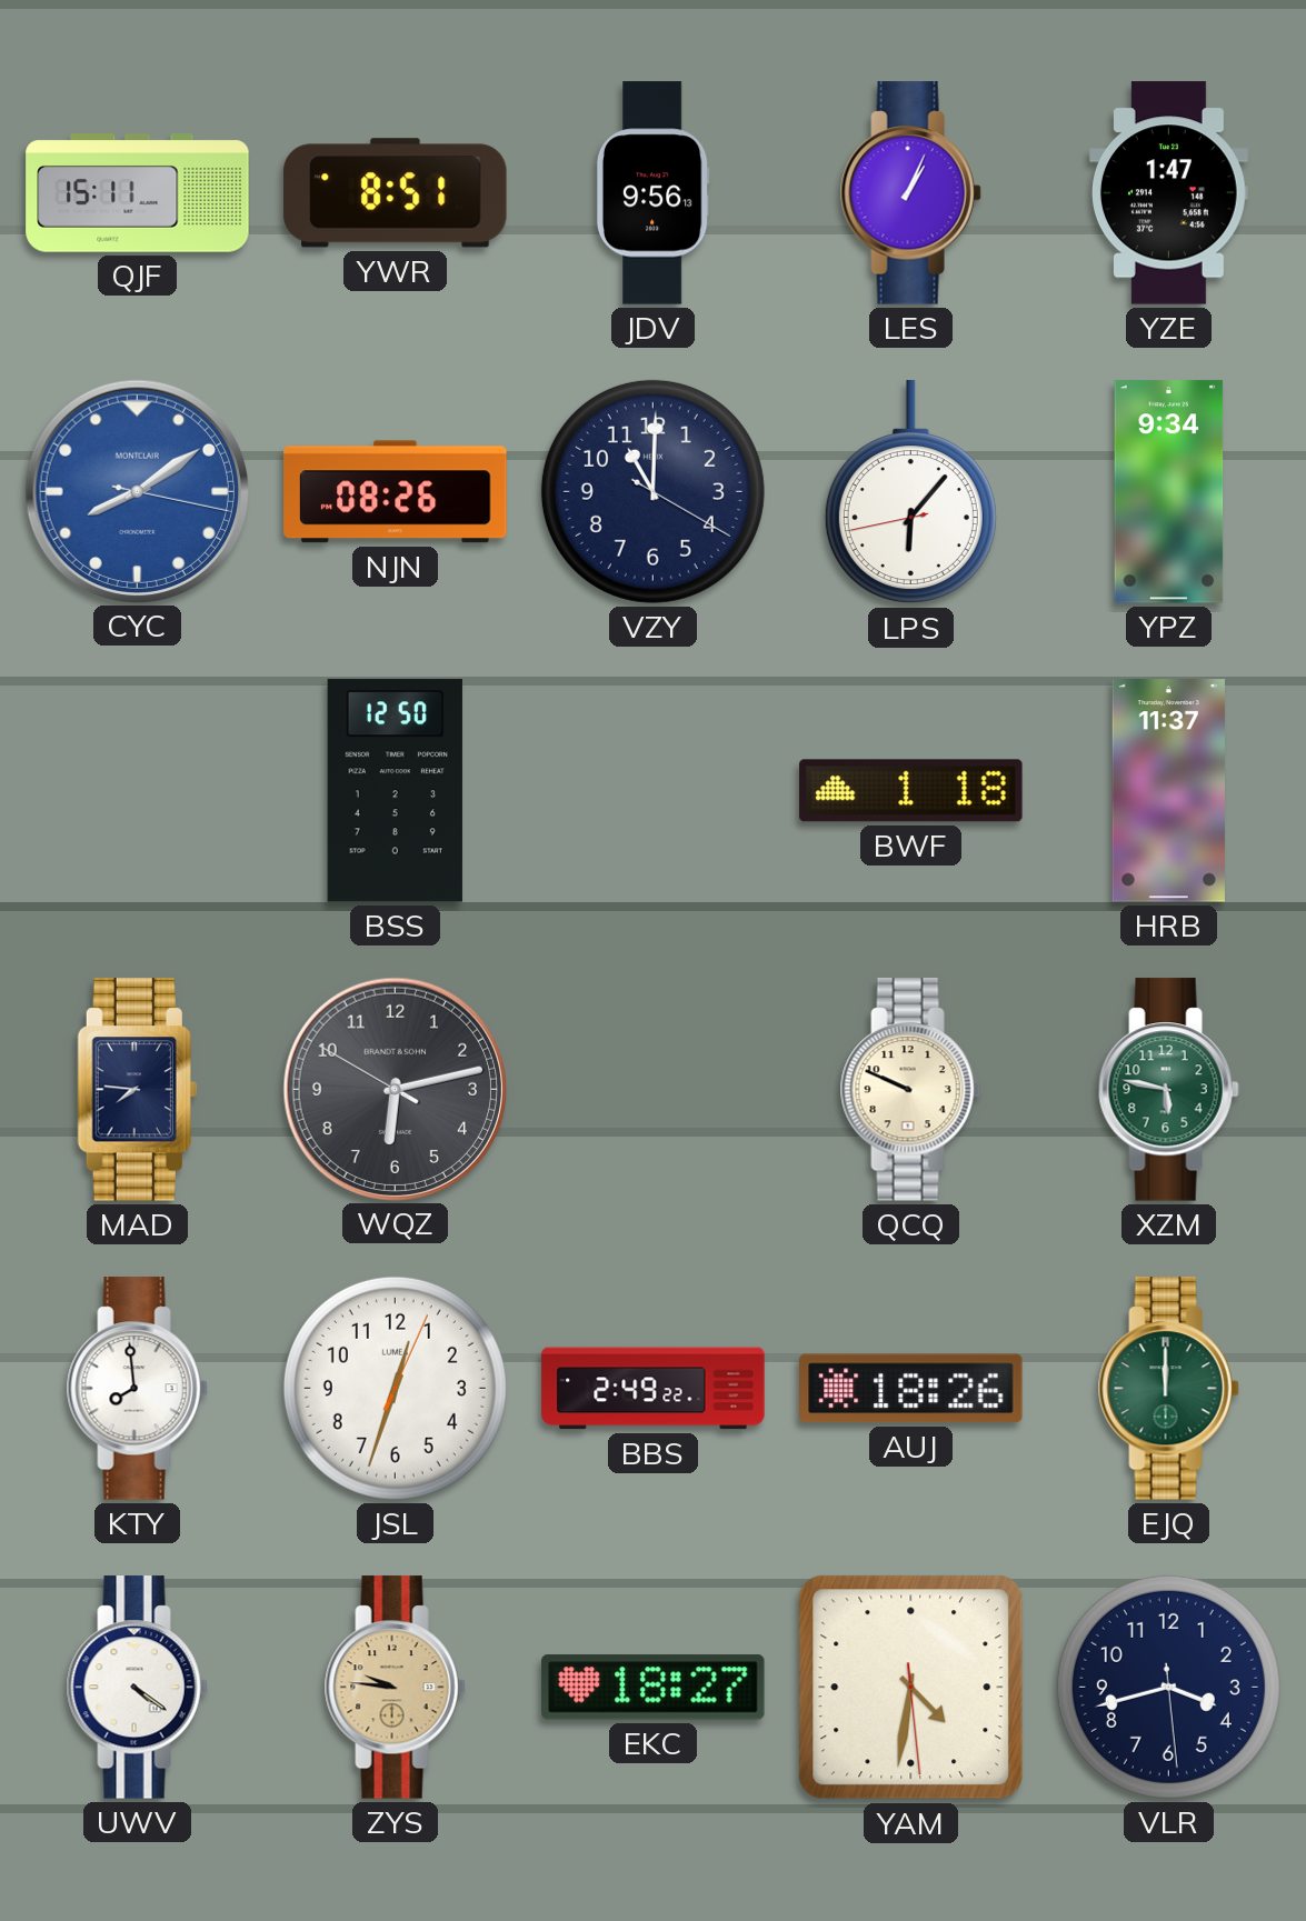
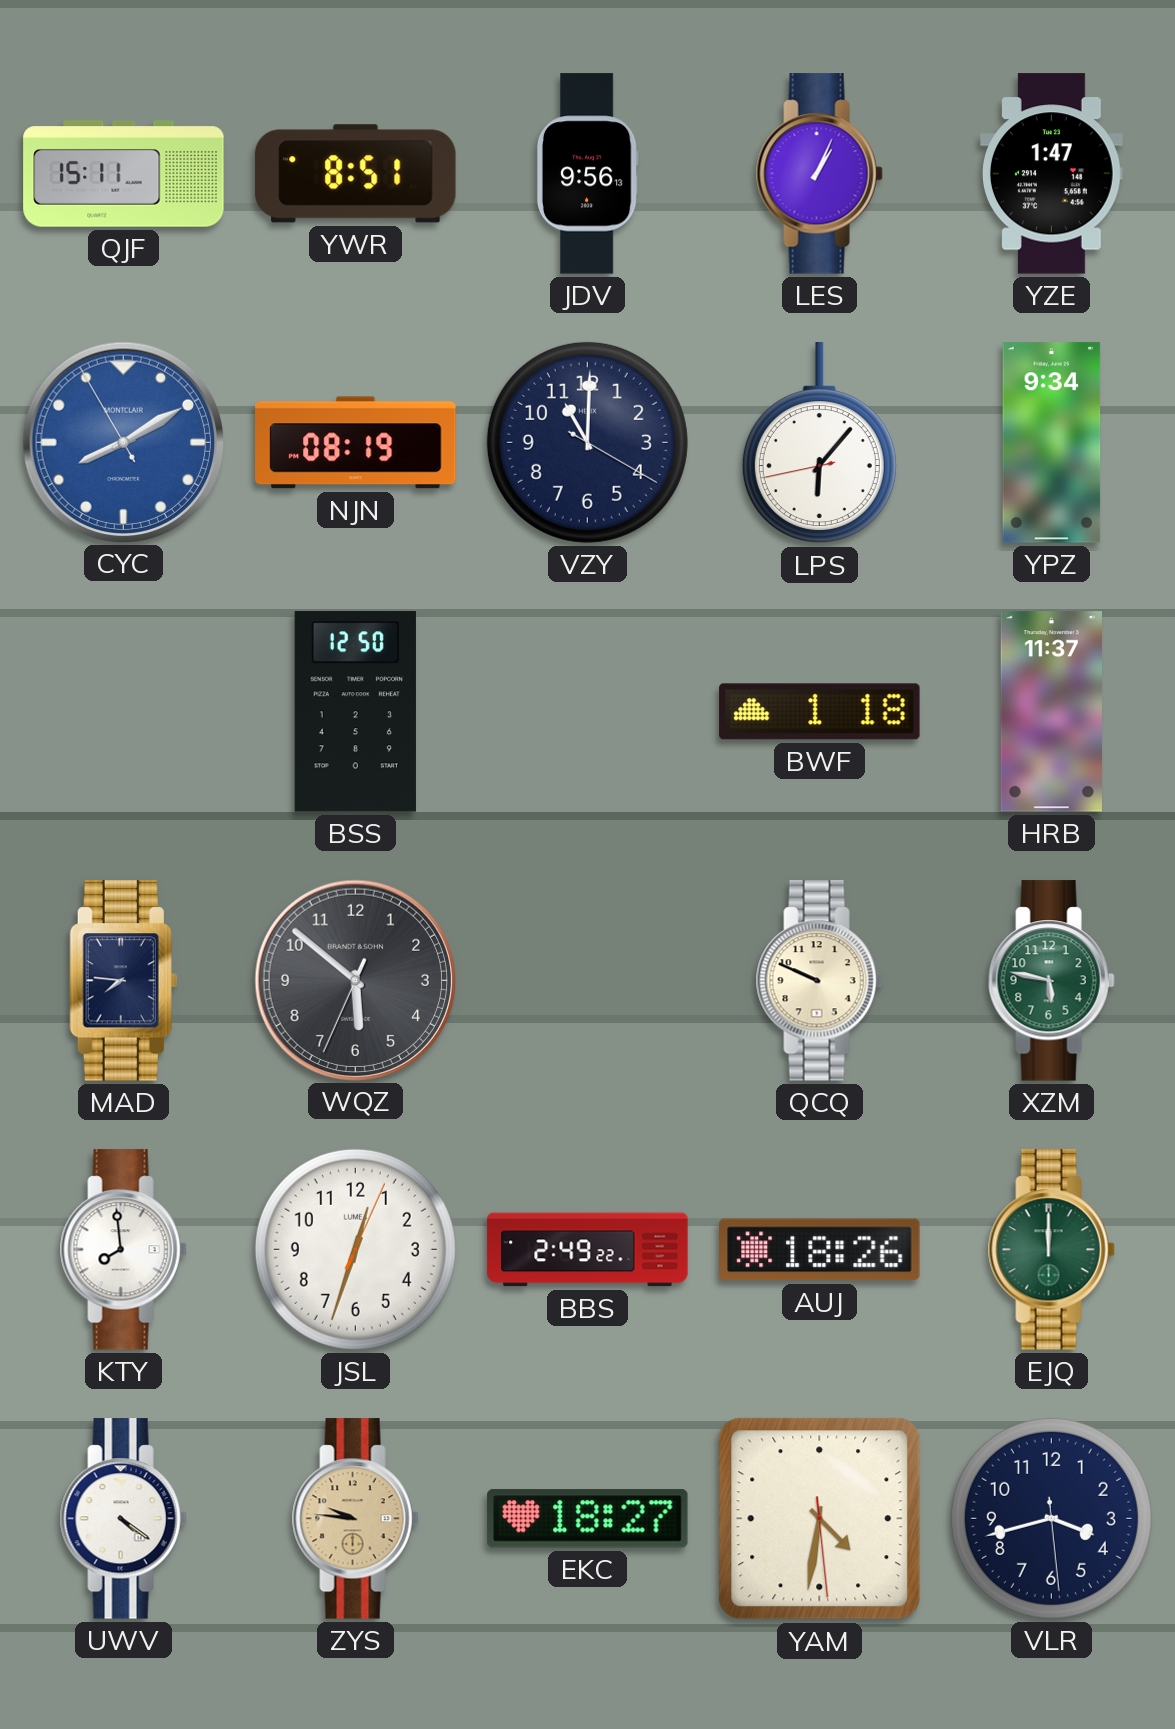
CYC: 8:09:17 -> 8:09:55
NJN: 08:26 -> 08:19
WQZ: 6:12 -> 5:51
